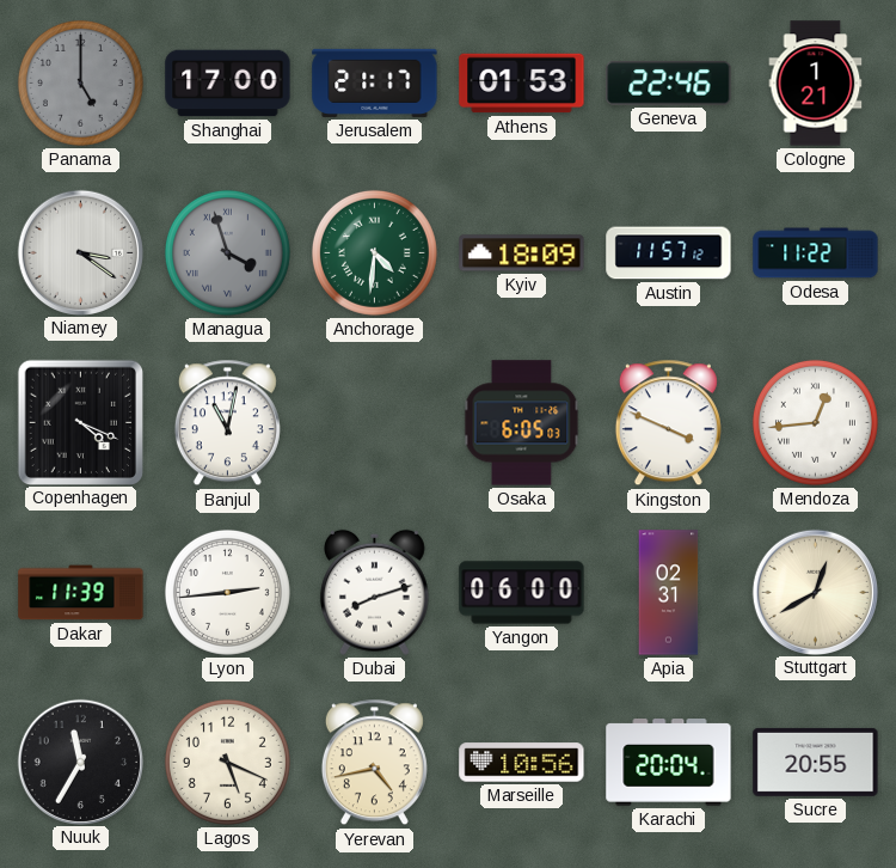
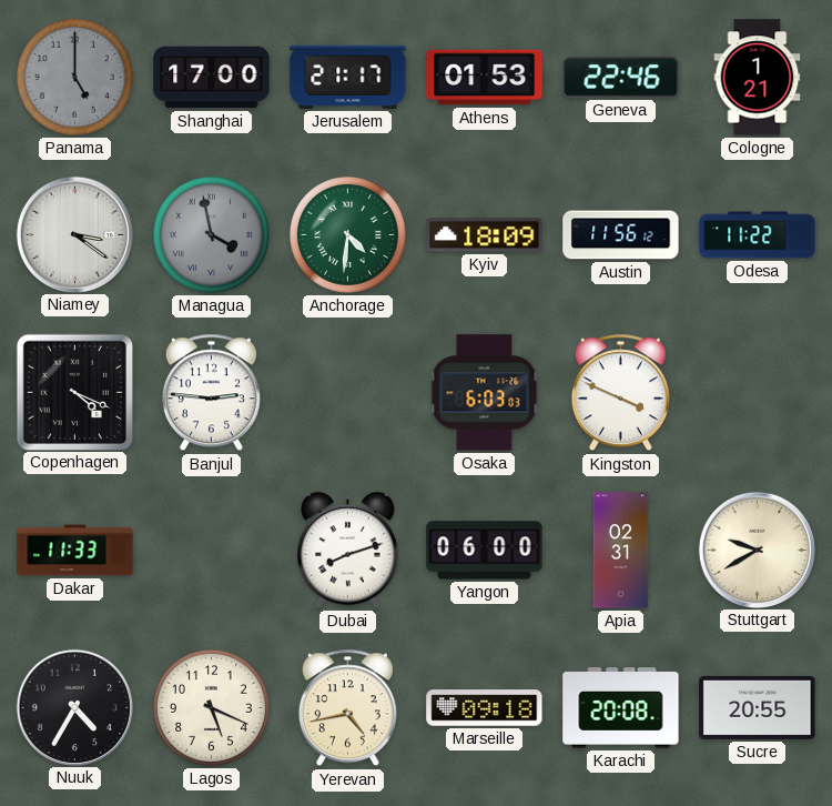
Managua: 3:57 -> 3:58
Austin: 11:57 -> 11:56
Banjul: 11:02 -> 2:46
Osaka: 6:05 -> 6:03
Mendoza: 12:44 -> none
Dakar: 11:39 -> 11:33
Lyon: 2:44 -> none
Stuttgart: 12:40 -> 9:40
Nuuk: 11:35 -> 4:35
Marseille: 10:56 -> 09:18
Karachi: 20:04 -> 20:08
